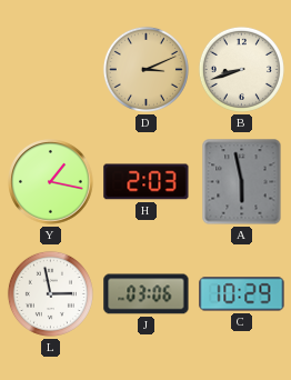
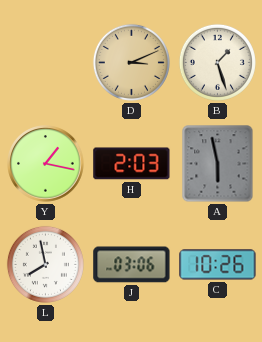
B: 8:42 -> 1:27
L: 2:58 -> 7:58
C: 10:29 -> 10:26
